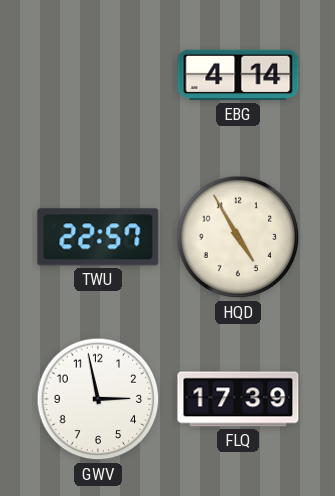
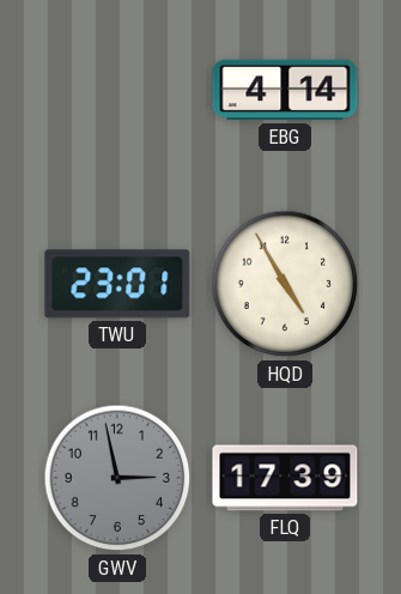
TWU: 22:57 -> 23:01
GWV dial: white -> grey
